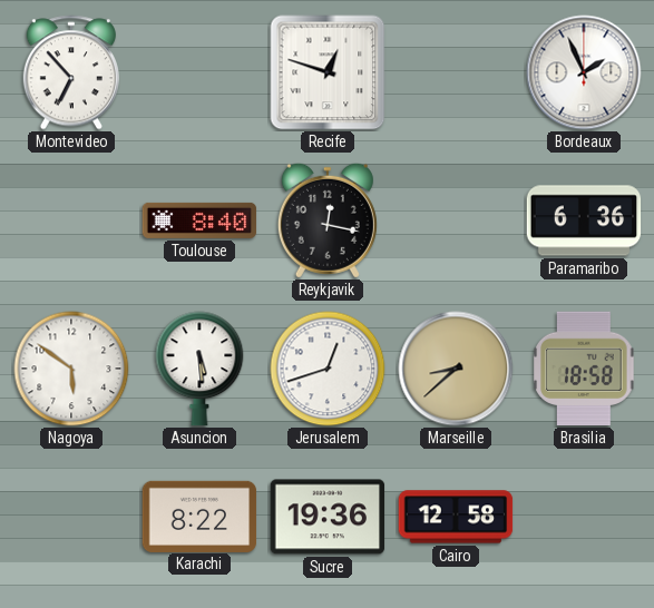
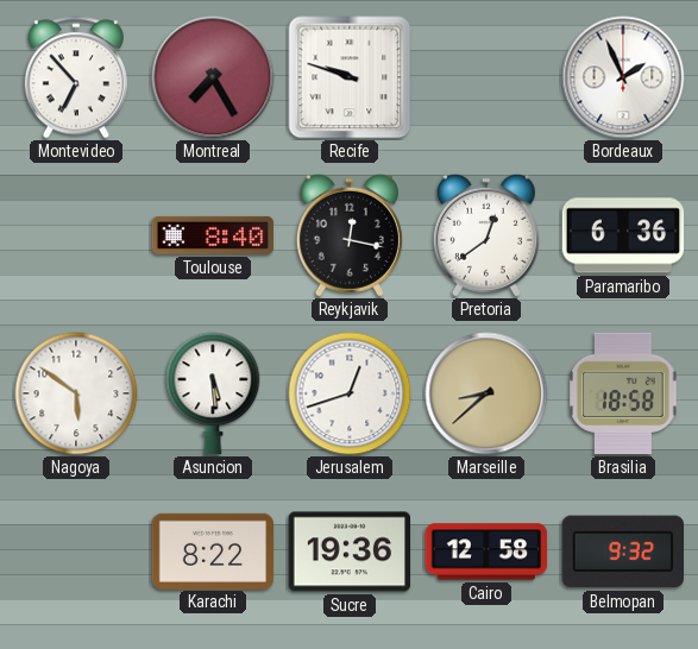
Montreal: none -> 7:25
Recife: 12:48 -> 9:48
Pretoria: none -> 12:39
Belmopan: none -> 9:32
